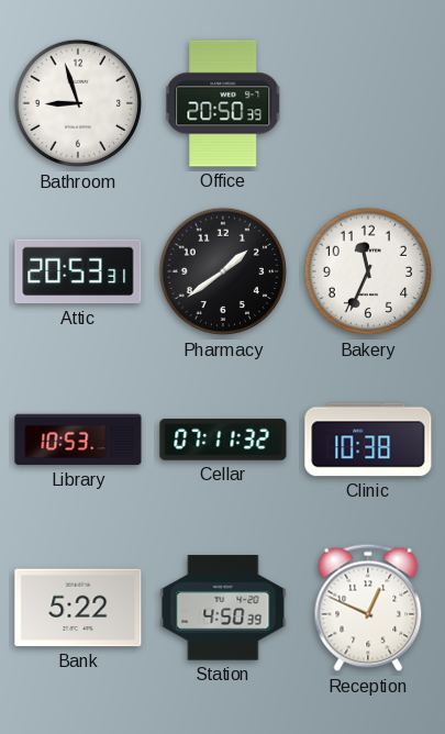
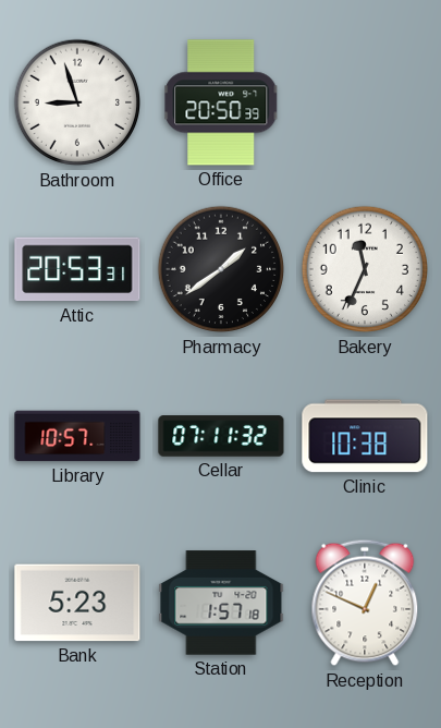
Library: 10:53 -> 10:57
Bank: 5:22 -> 5:23
Station: 4:50 -> 1:57
